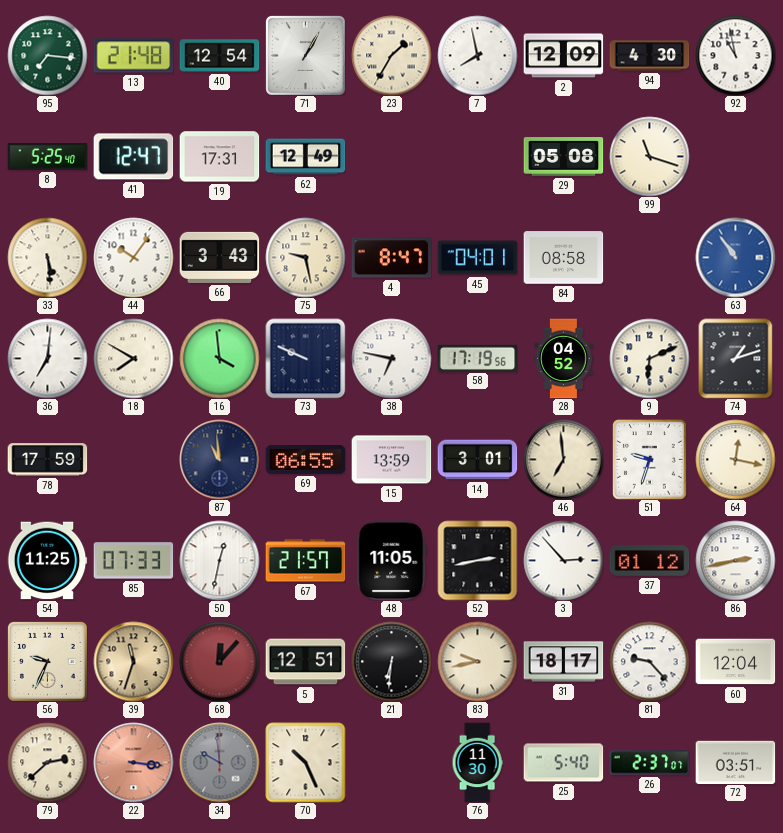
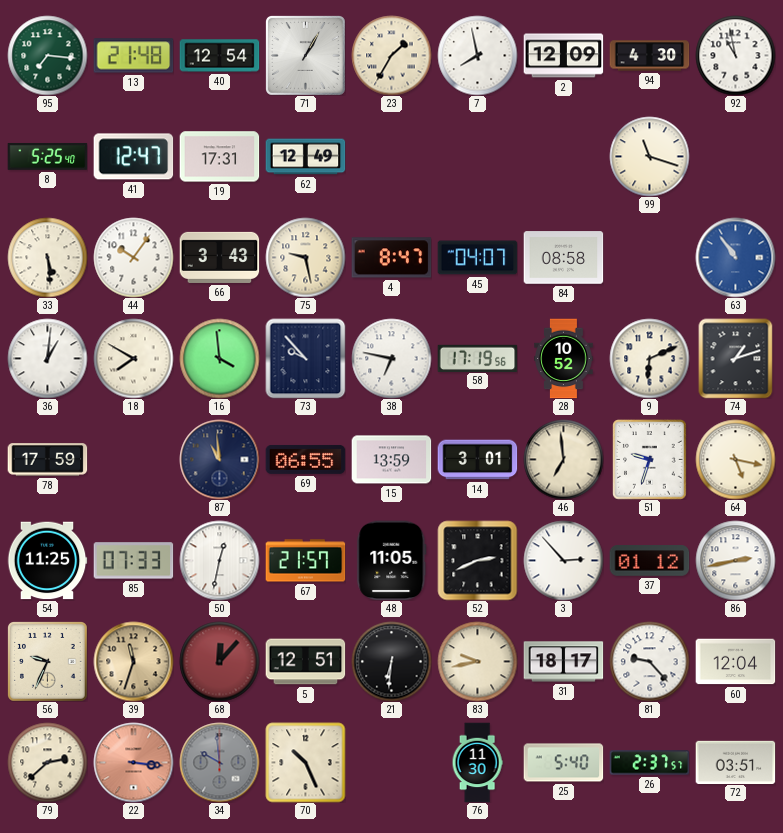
29: 05:08 -> none
45: 04:01 -> 04:07
36: 7:01 -> 1:01
73: 9:49 -> 9:53
28: 04:52 -> 10:52
64: 12:17 -> 5:17
52: 2:43 -> 2:41
26: 2:37:07 -> 2:37:57
